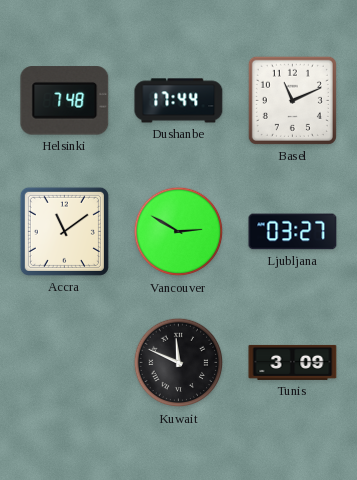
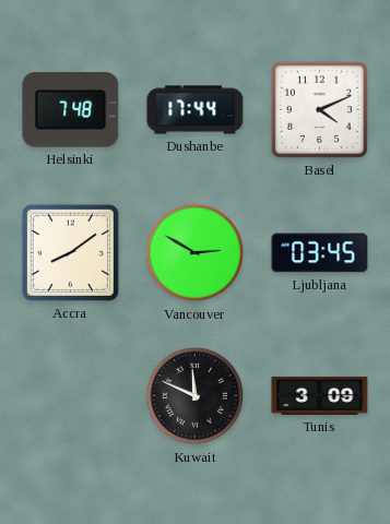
Basel: 11:11 -> 4:11
Accra: 11:09 -> 8:09
Ljubljana: 03:27 -> 03:45
